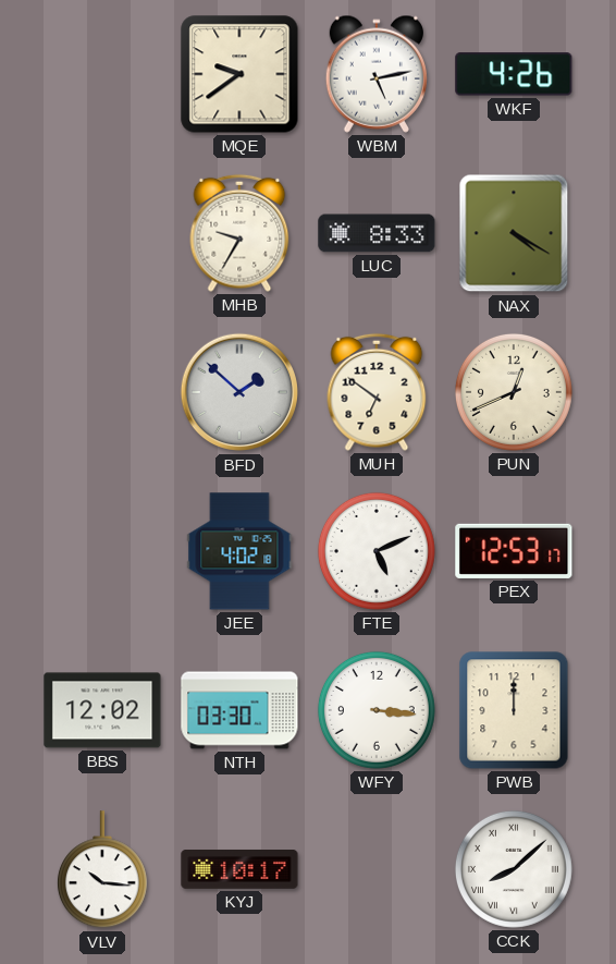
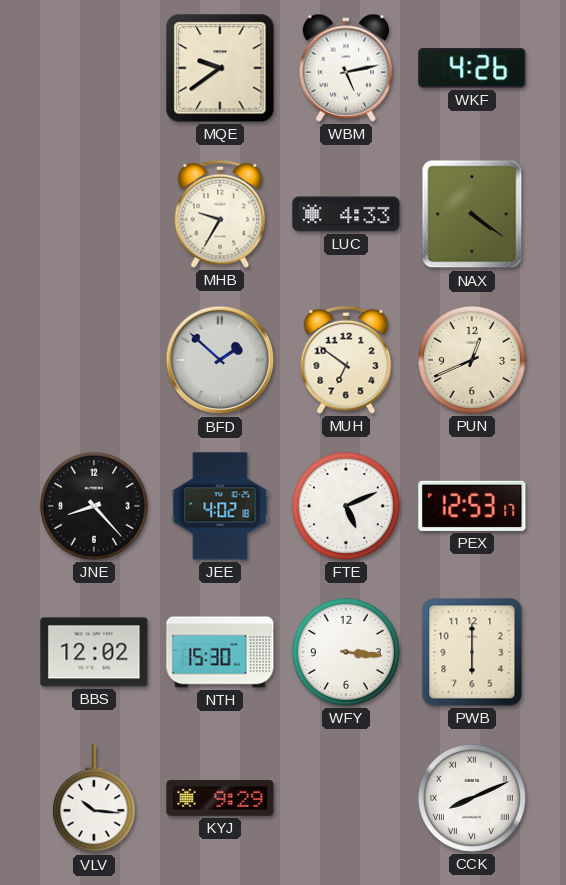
LUC: 8:33 -> 4:33
NAX: 4:20 -> 4:21
JNE: none -> 8:23
NTH: 03:30 -> 15:30
PWB: 12:00 -> 6:00
KYJ: 10:17 -> 9:29
CCK: 8:08 -> 8:11
